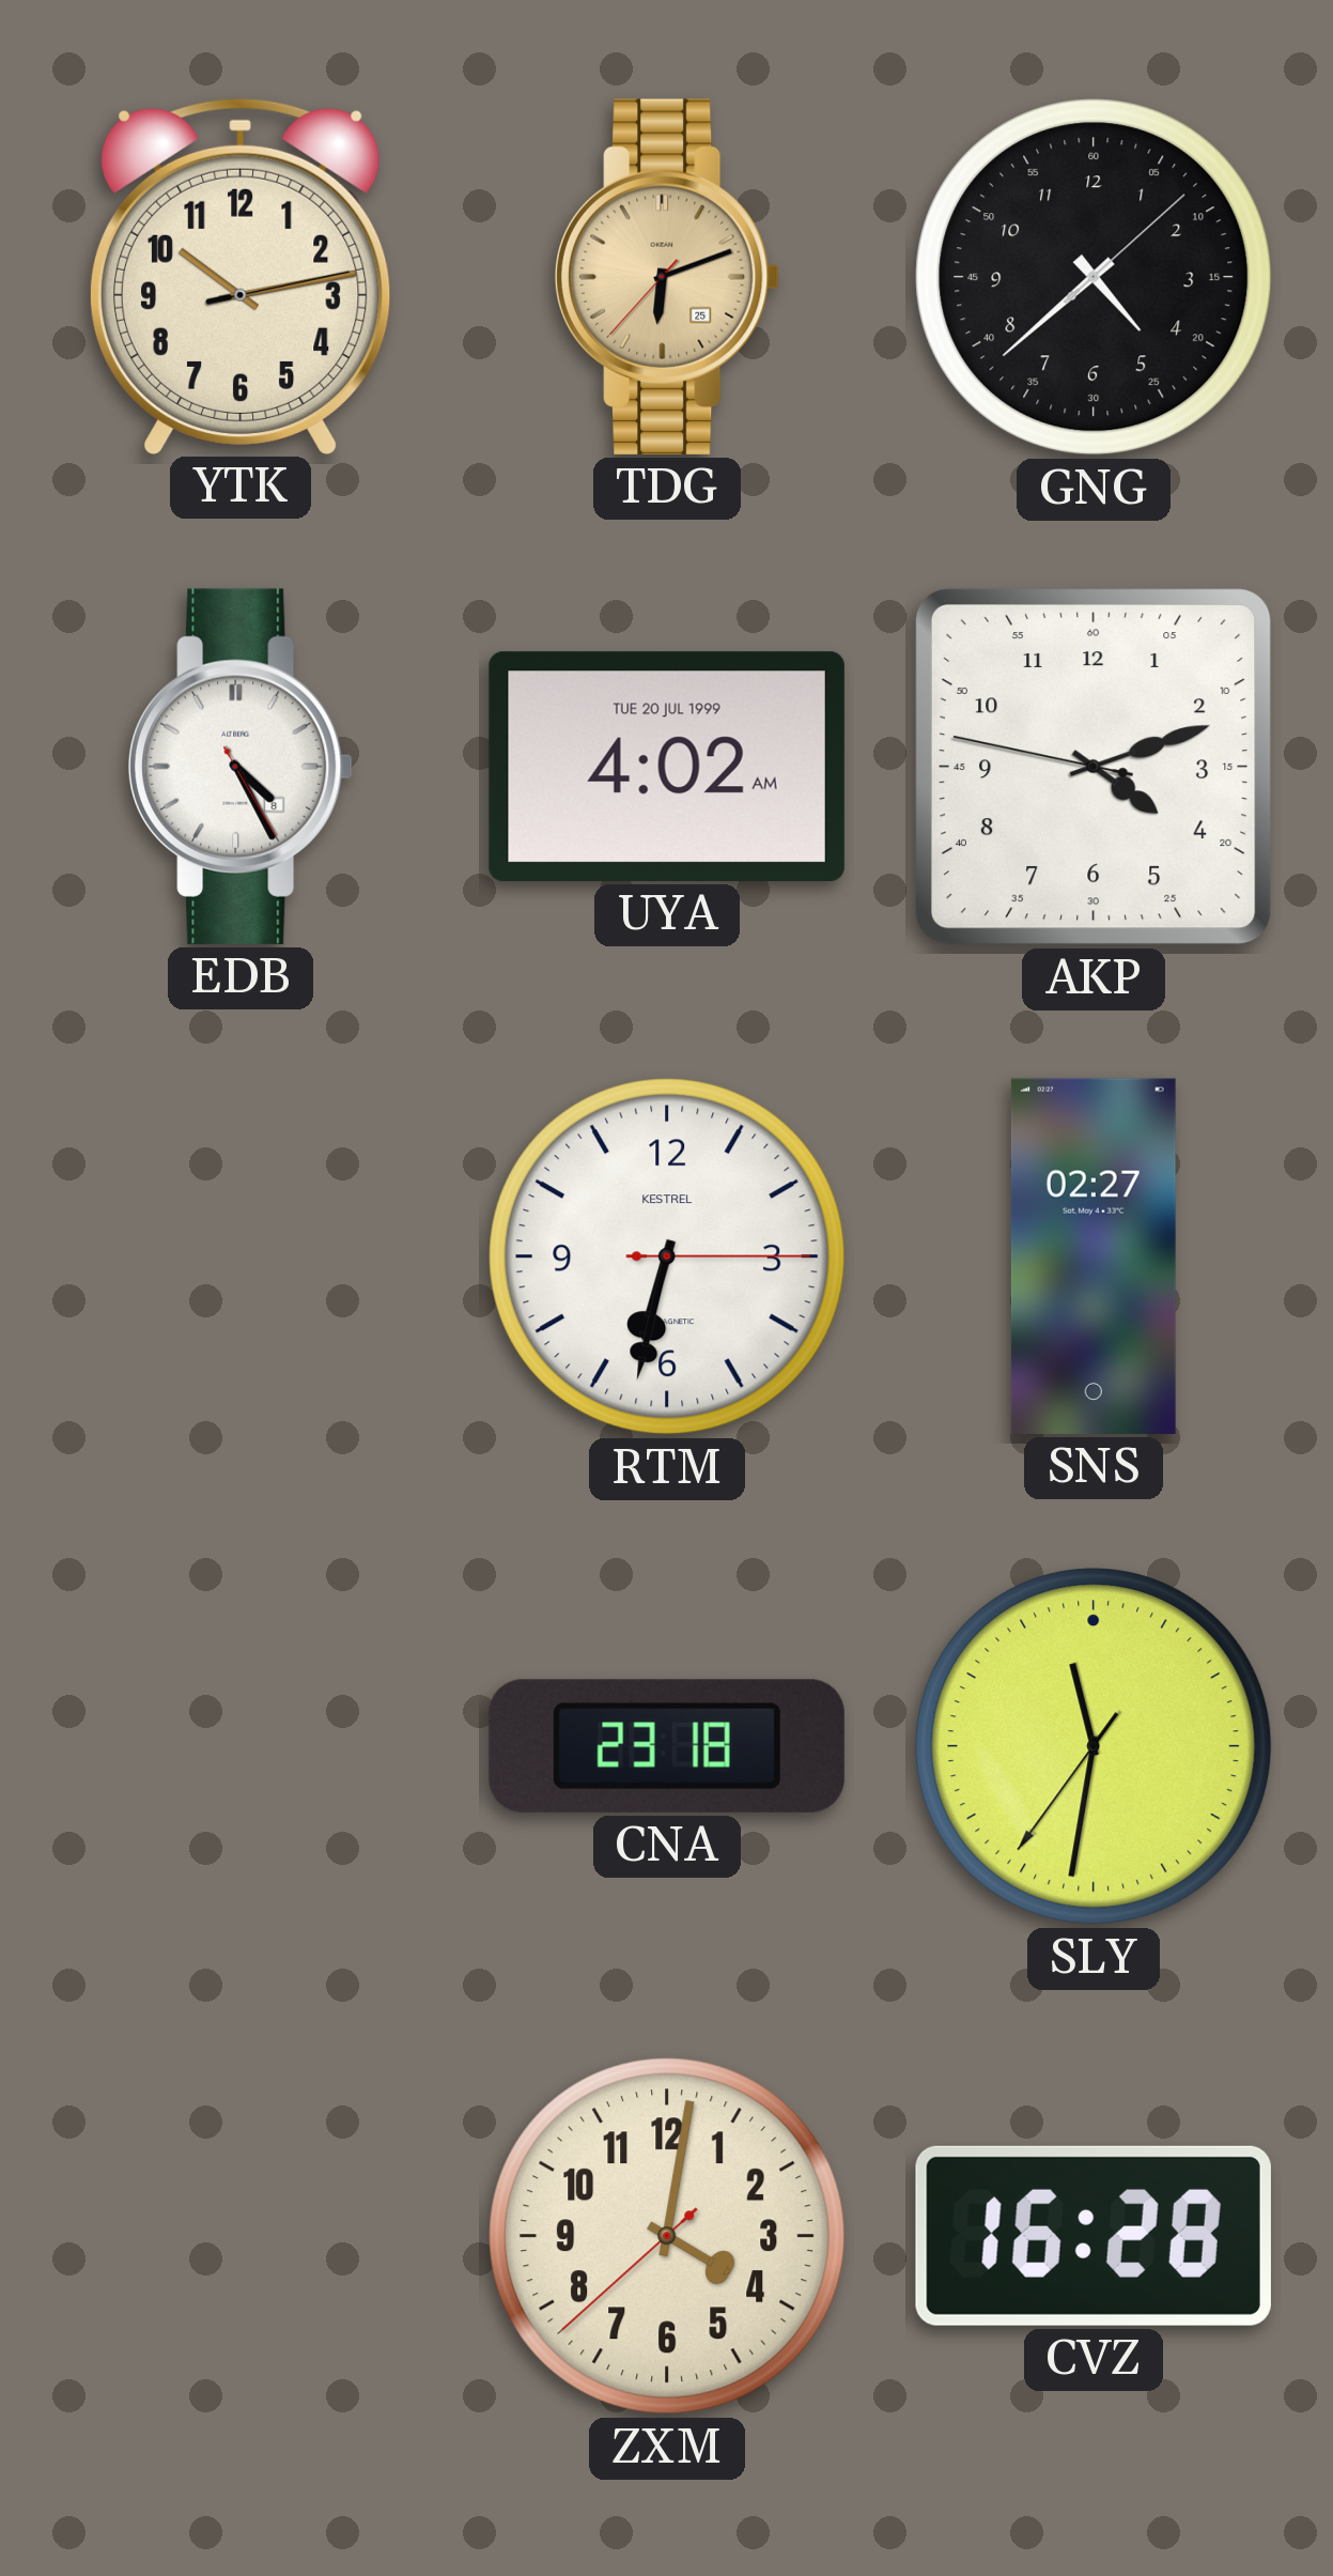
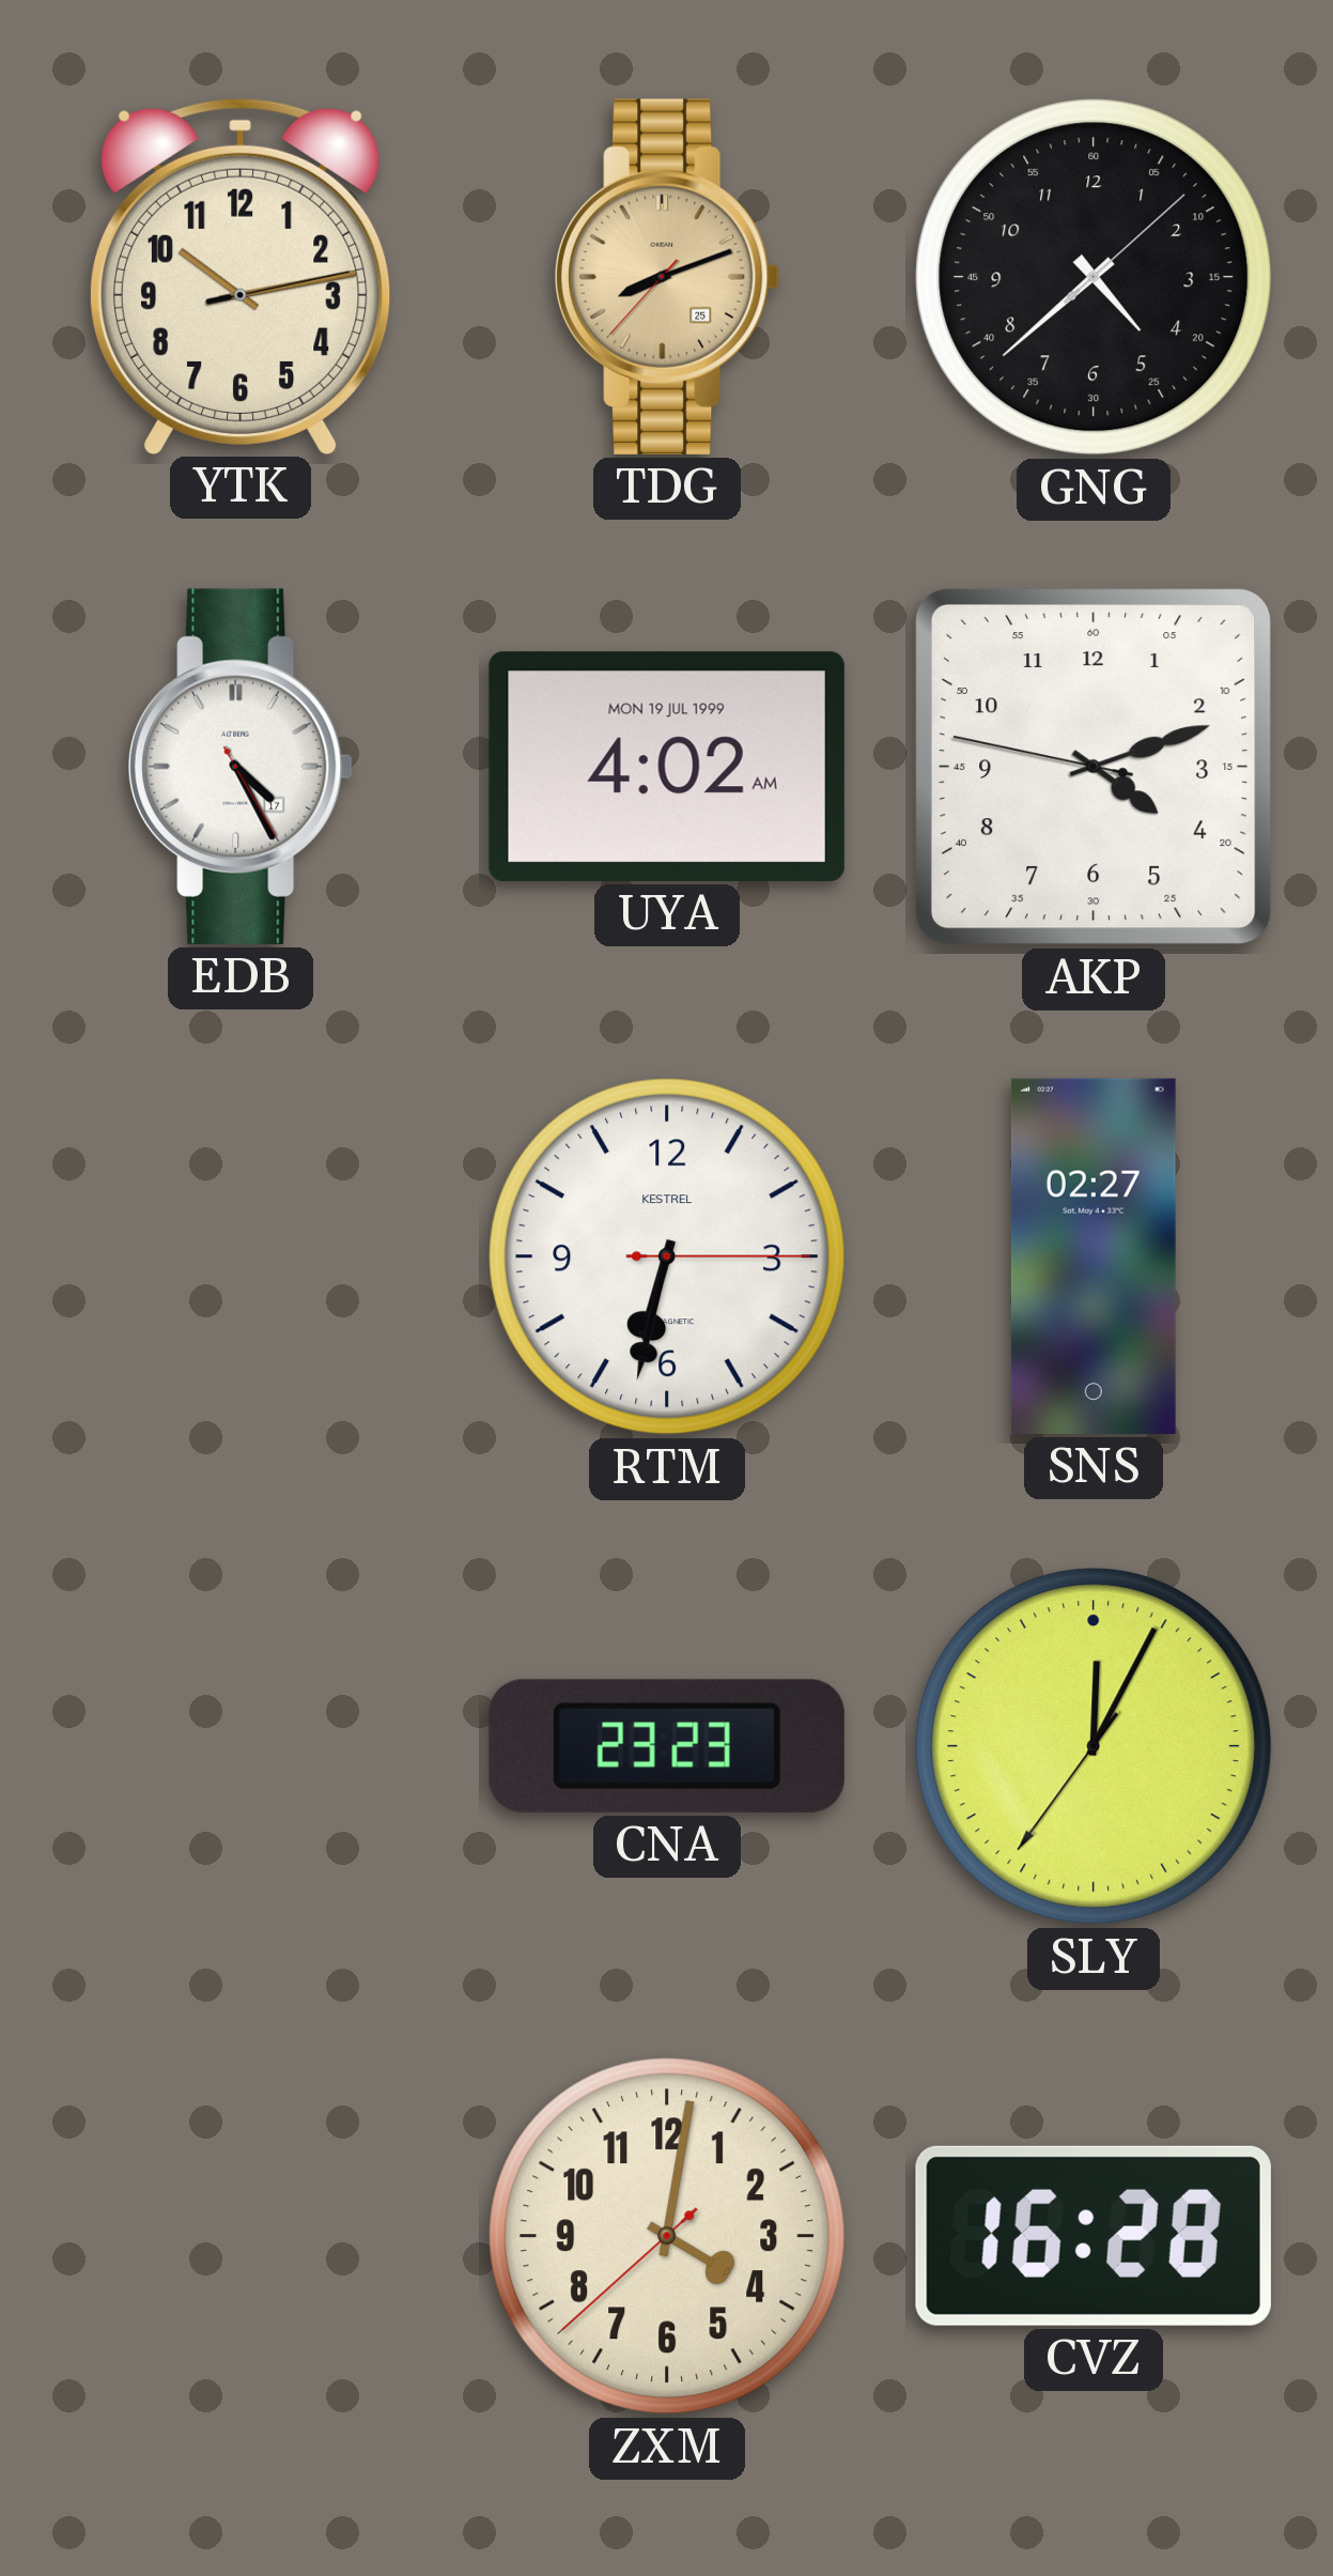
TDG: 6:11 -> 8:11
EDB date: 8 -> 17
UYA date: TUE 20 JUL 1999 -> MON 19 JUL 1999
CNA: 23:18 -> 23:23
SLY: 11:31 -> 12:04
